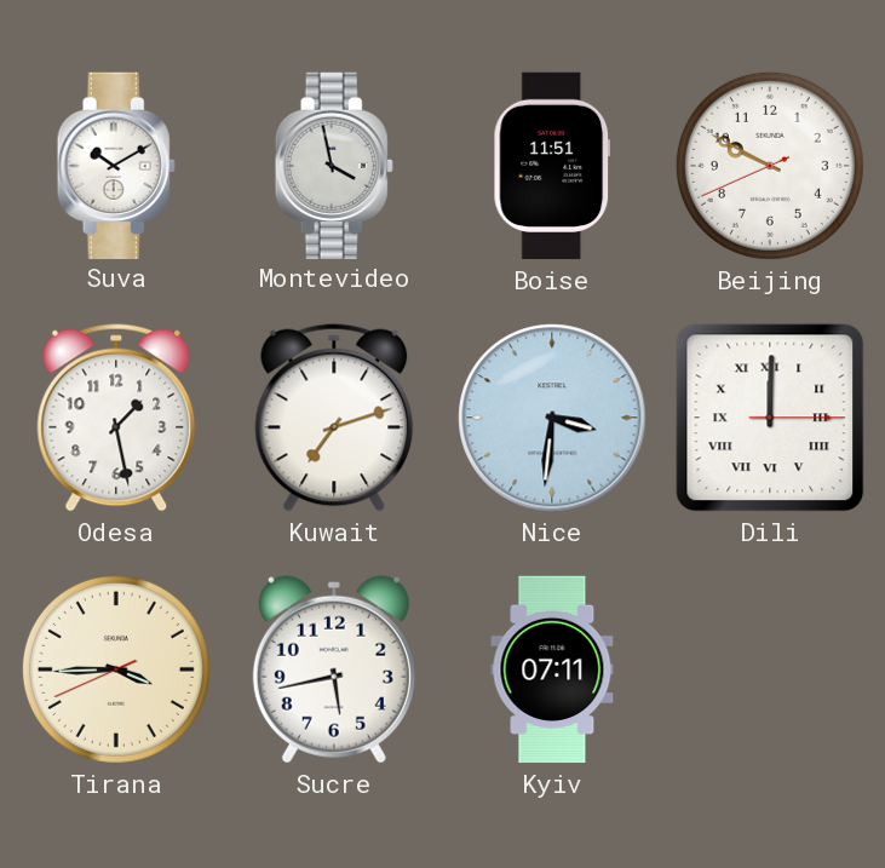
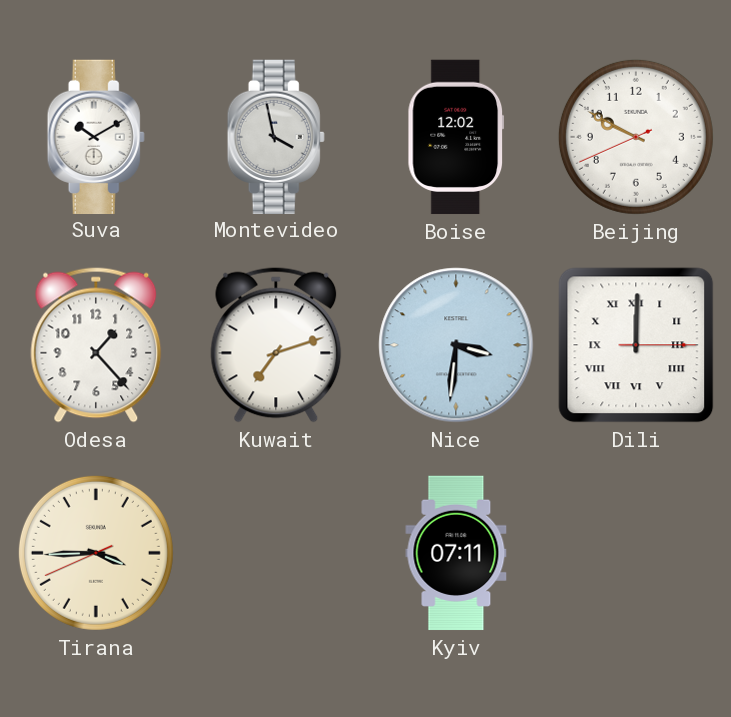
Boise: 11:51 -> 12:02
Odesa: 1:28 -> 1:23
Sucre: 5:43 -> none
